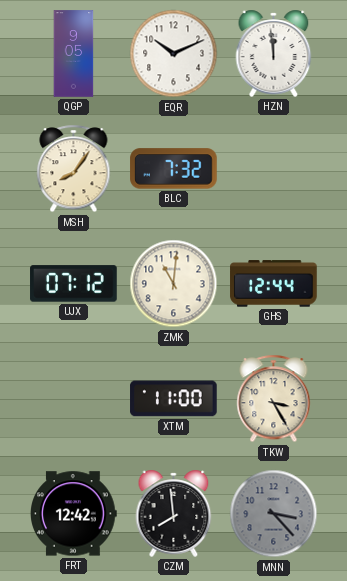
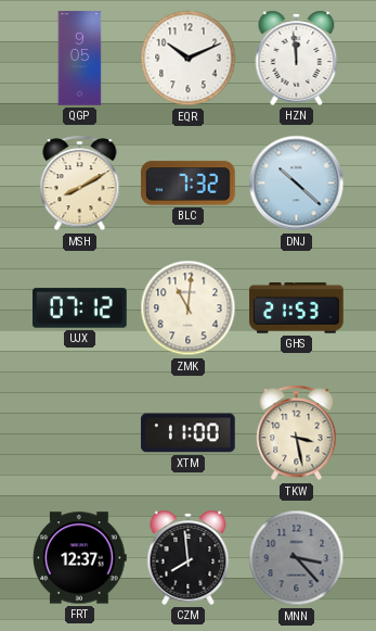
MSH: 8:06 -> 8:10
DNJ: none -> 10:22
GHS: 12:44 -> 21:53
TKW: 3:25 -> 3:28
FRT: 12:42 -> 12:37
